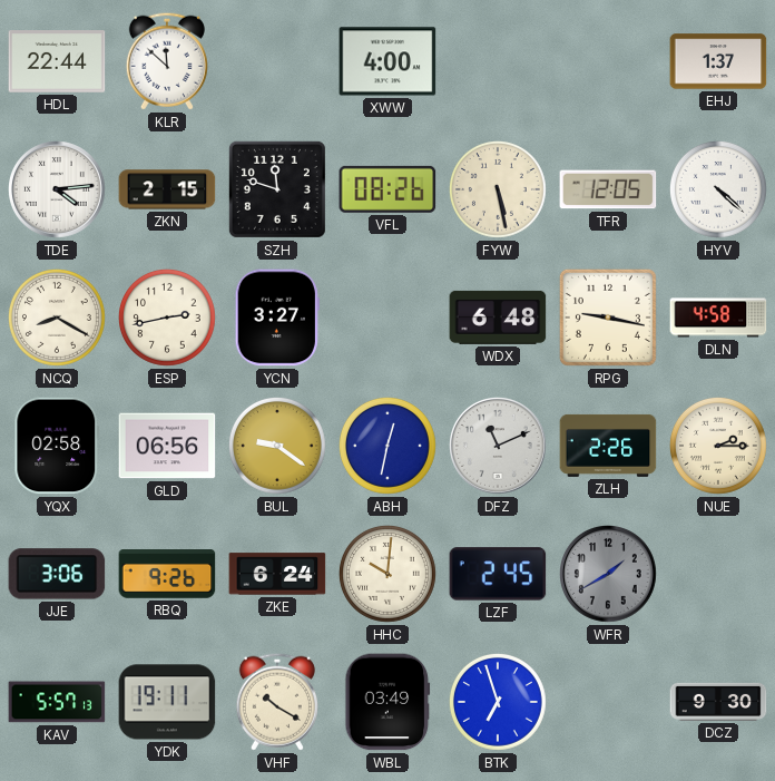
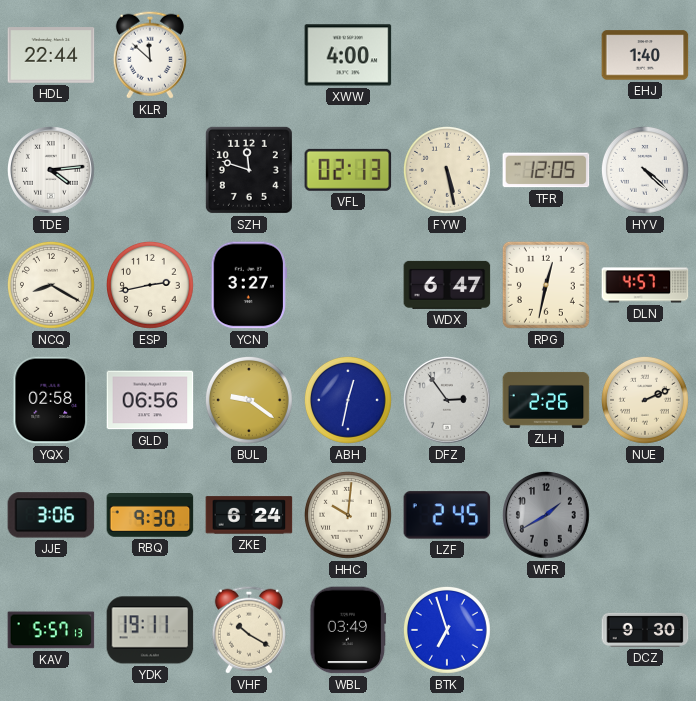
EHJ: 1:37 -> 1:40
ZKN: 2:15 -> none
VFL: 08:26 -> 02:13
WDX: 6:48 -> 6:47
RPG: 9:17 -> 12:32
DLN: 4:58 -> 4:57
DFZ: 11:11 -> 2:54
NUE: 2:15 -> 2:11
RBQ: 9:26 -> 9:30
